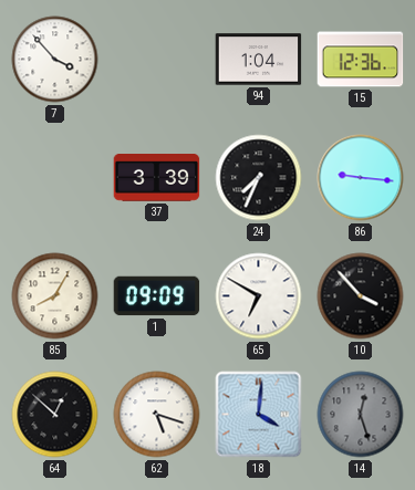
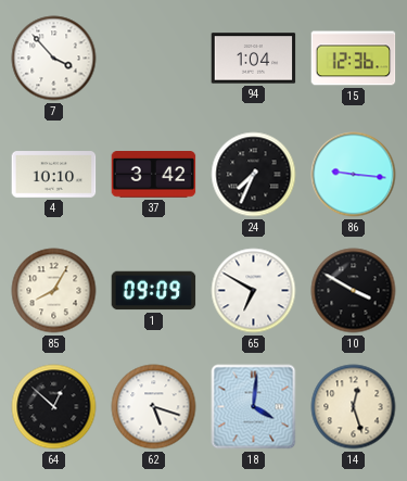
4: none -> 10:10
37: 3:39 -> 3:42
10: 3:53 -> 3:50
14 dial: grey -> cream
